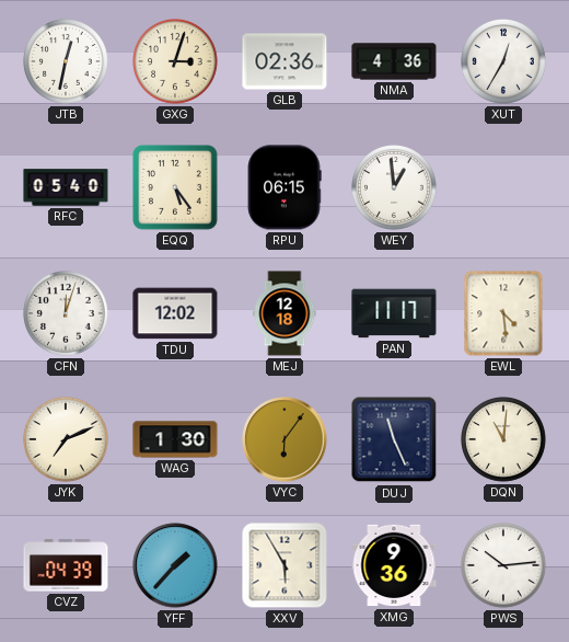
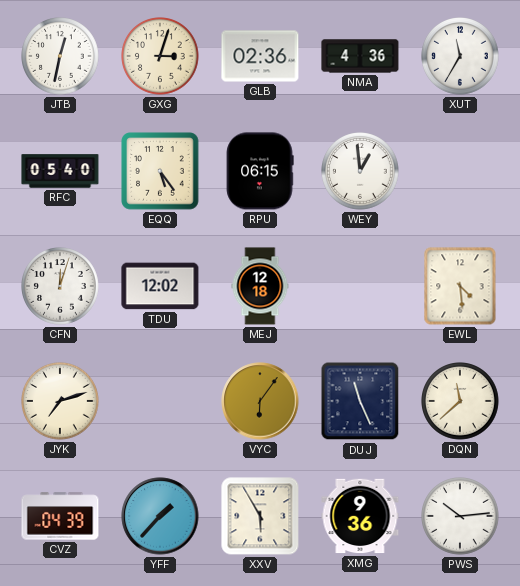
XUT: 12:35 -> 11:35
PAN: 11:17 -> none
JYK: 7:11 -> 7:12
WAG: 1:30 -> none
DQN: 11:01 -> 11:38
